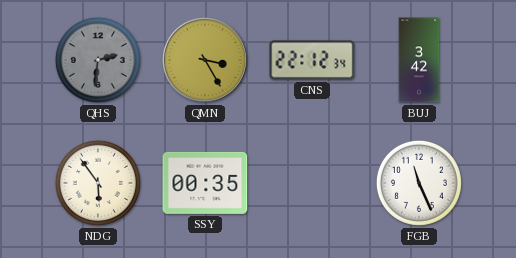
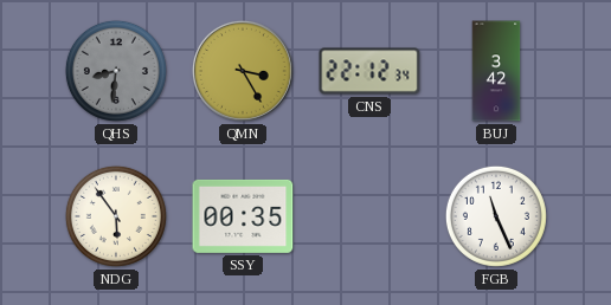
QHS: 2:31 -> 8:31
